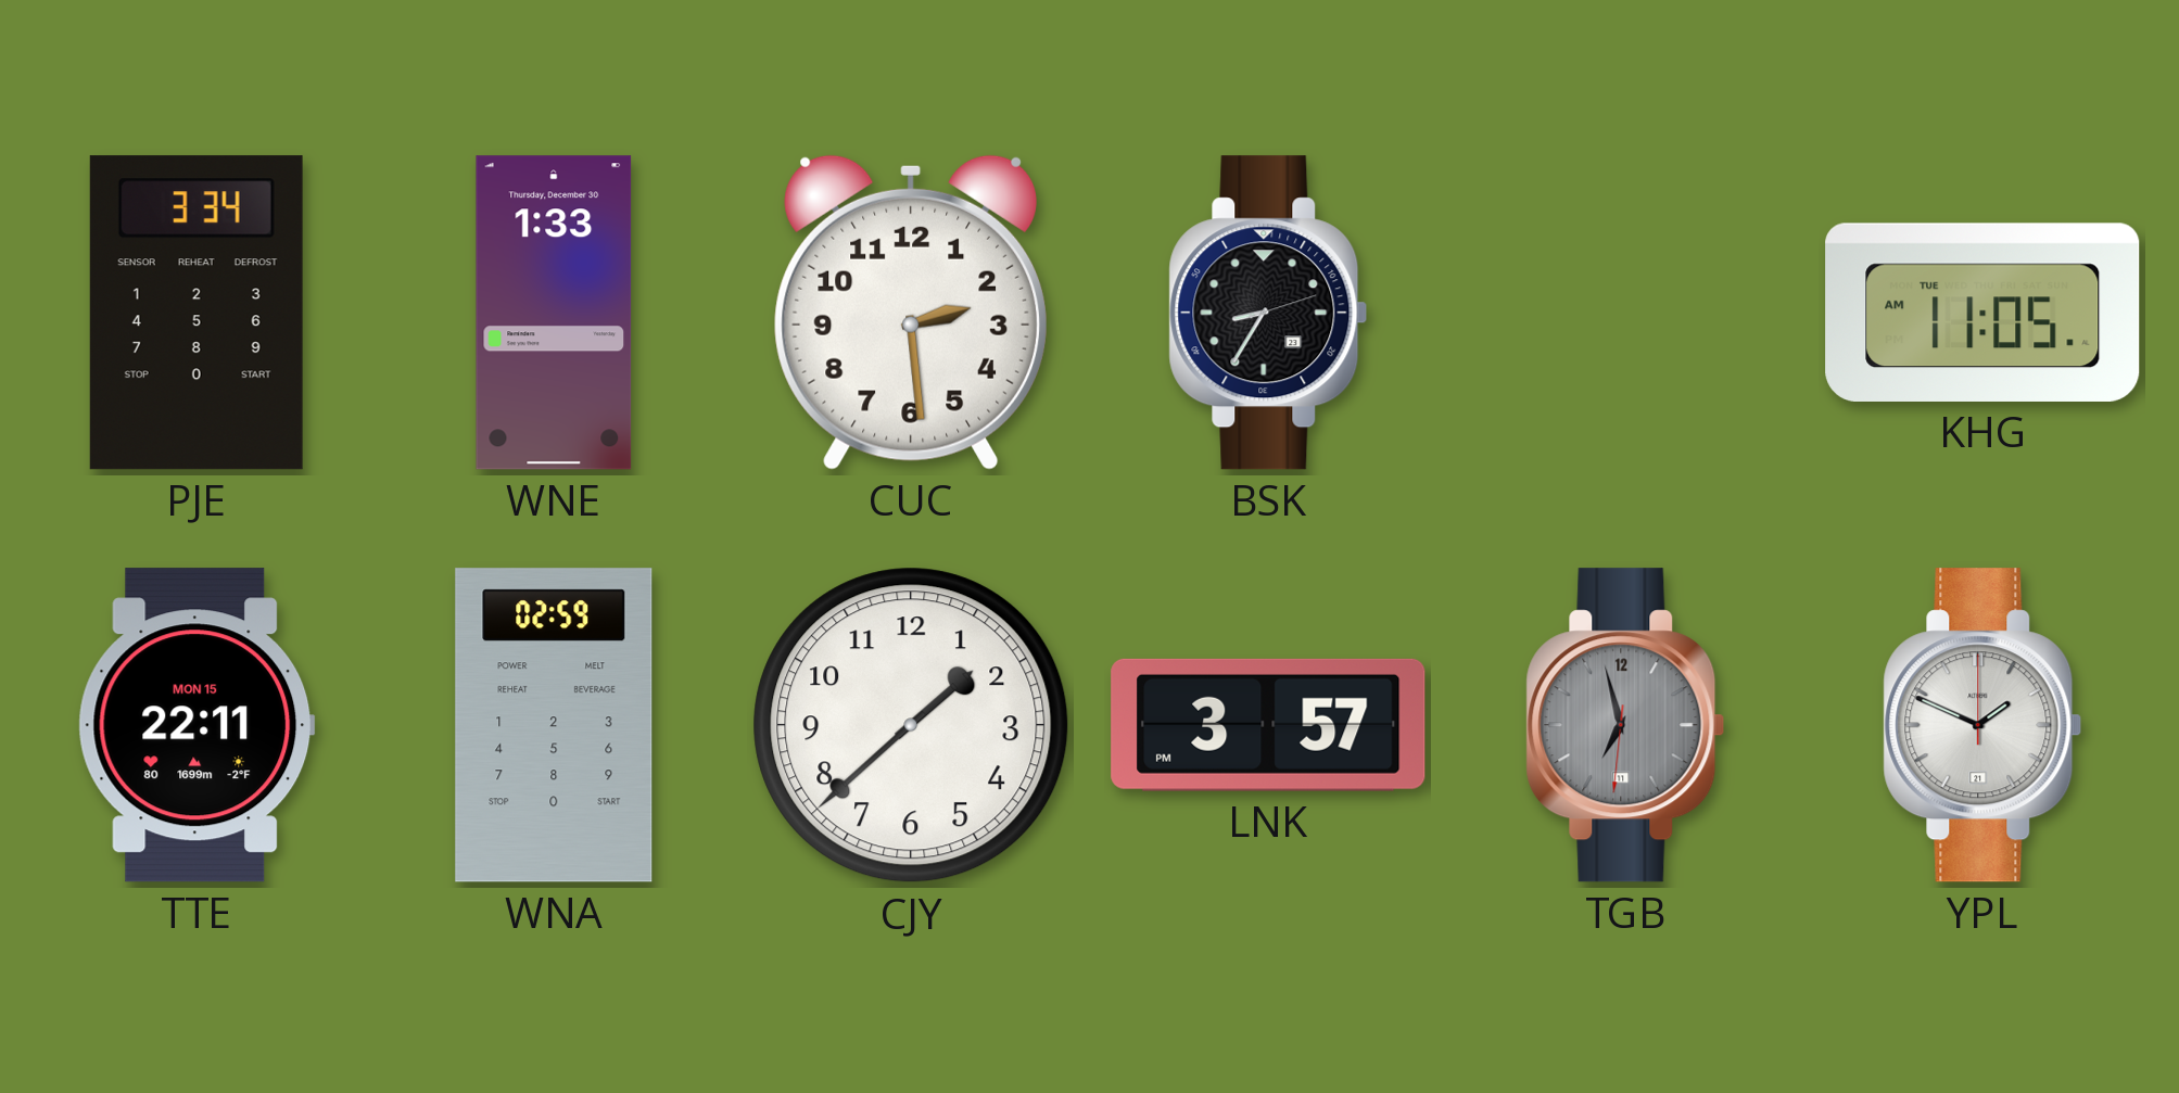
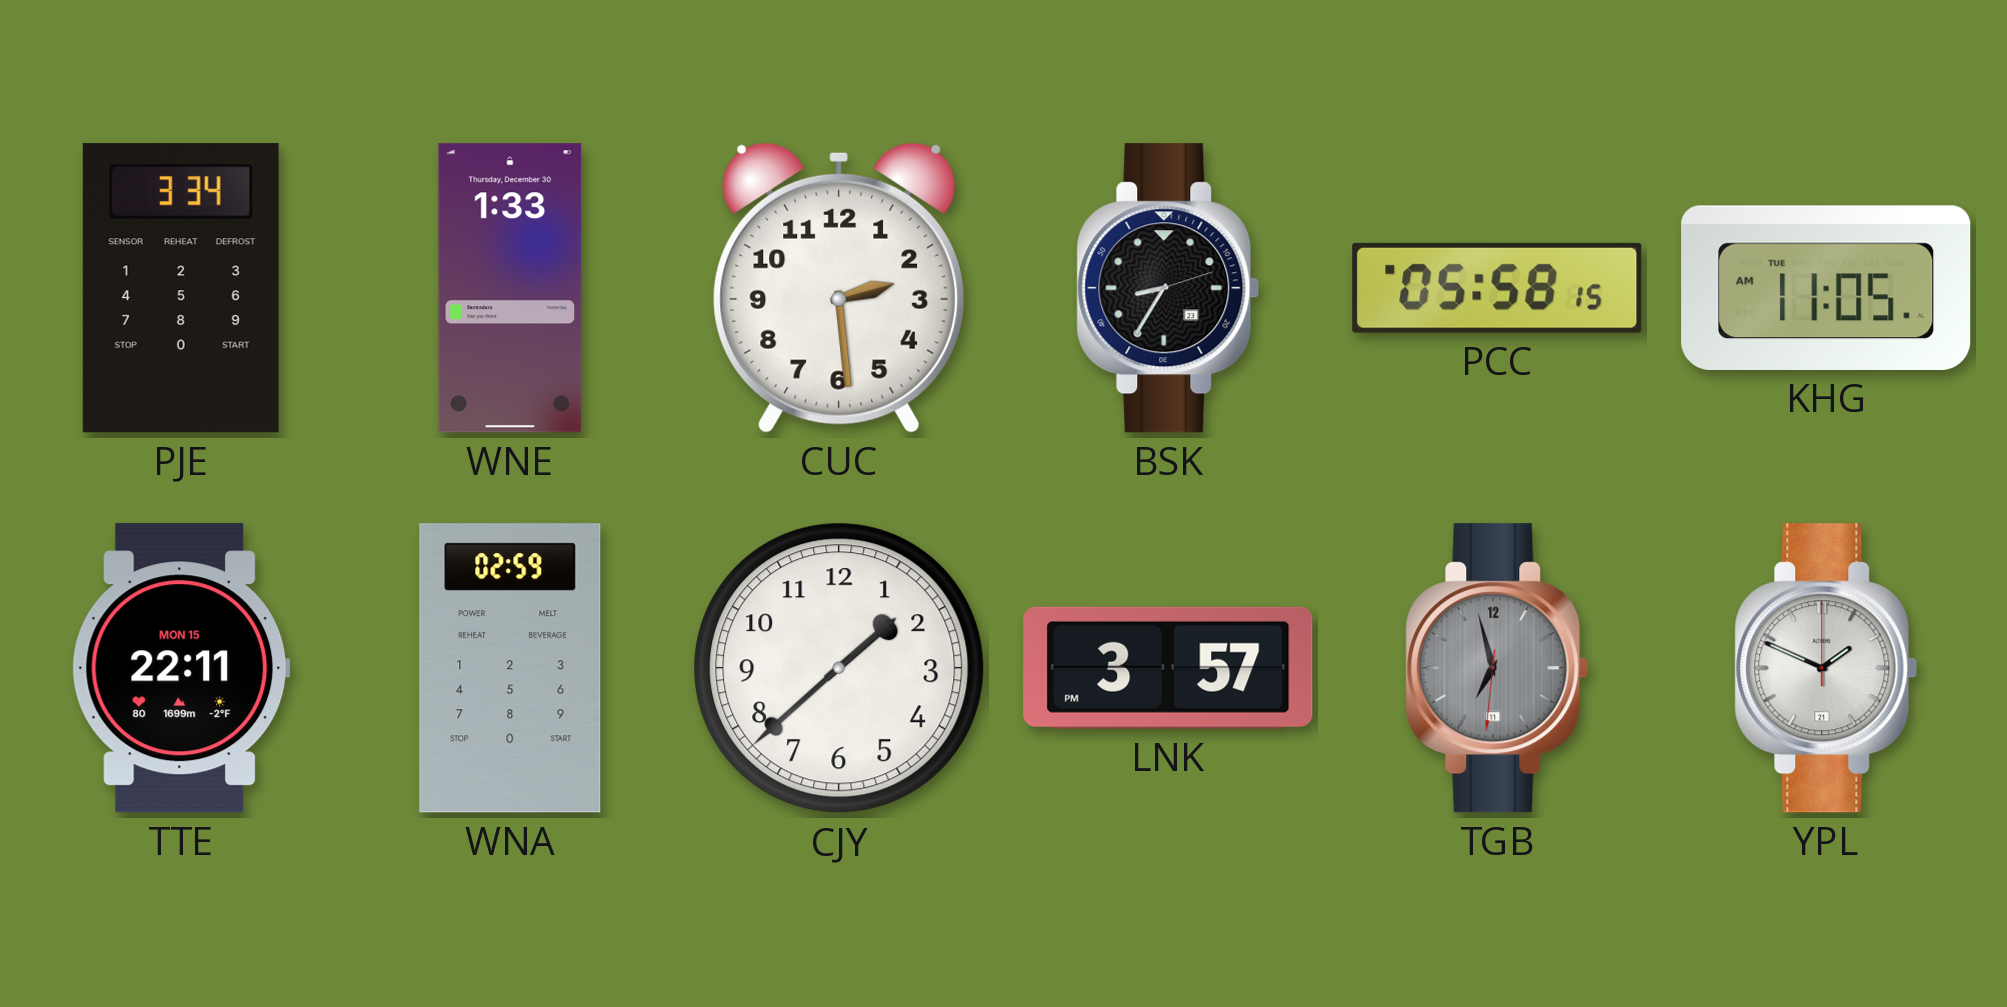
PCC: none -> 05:58
